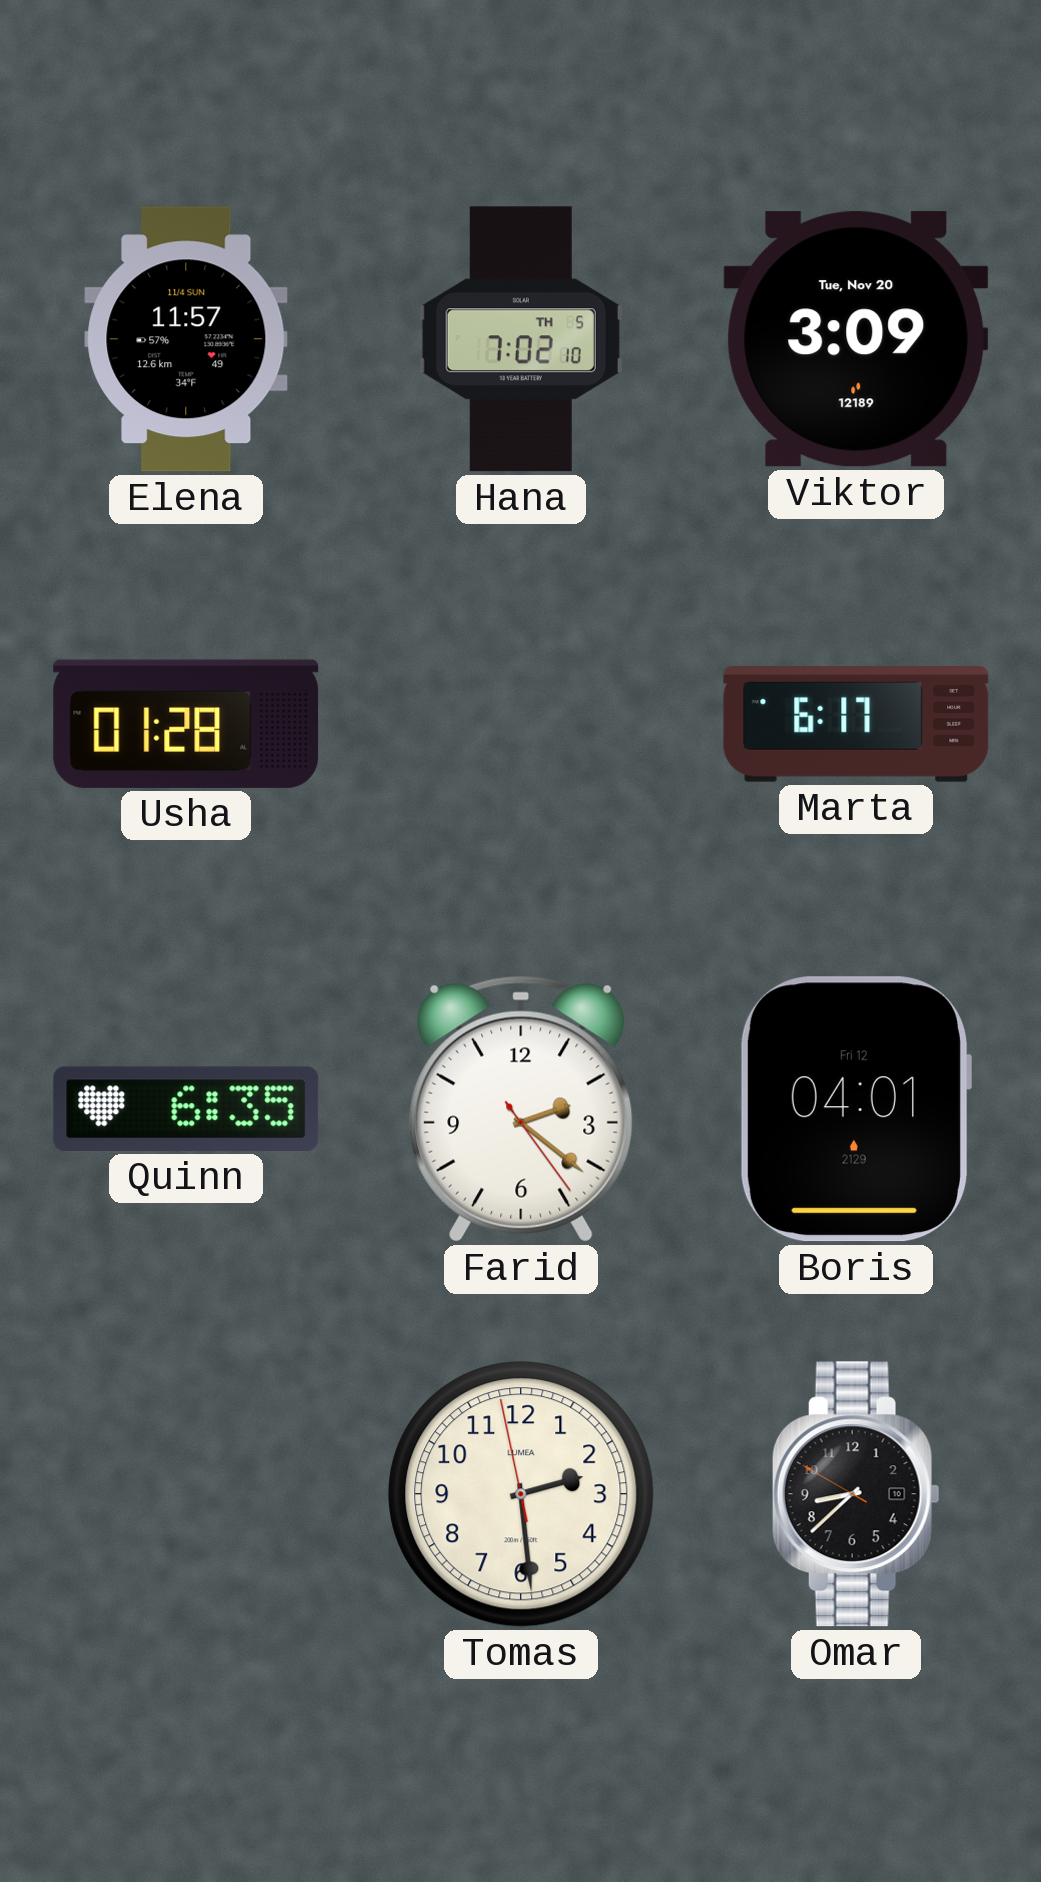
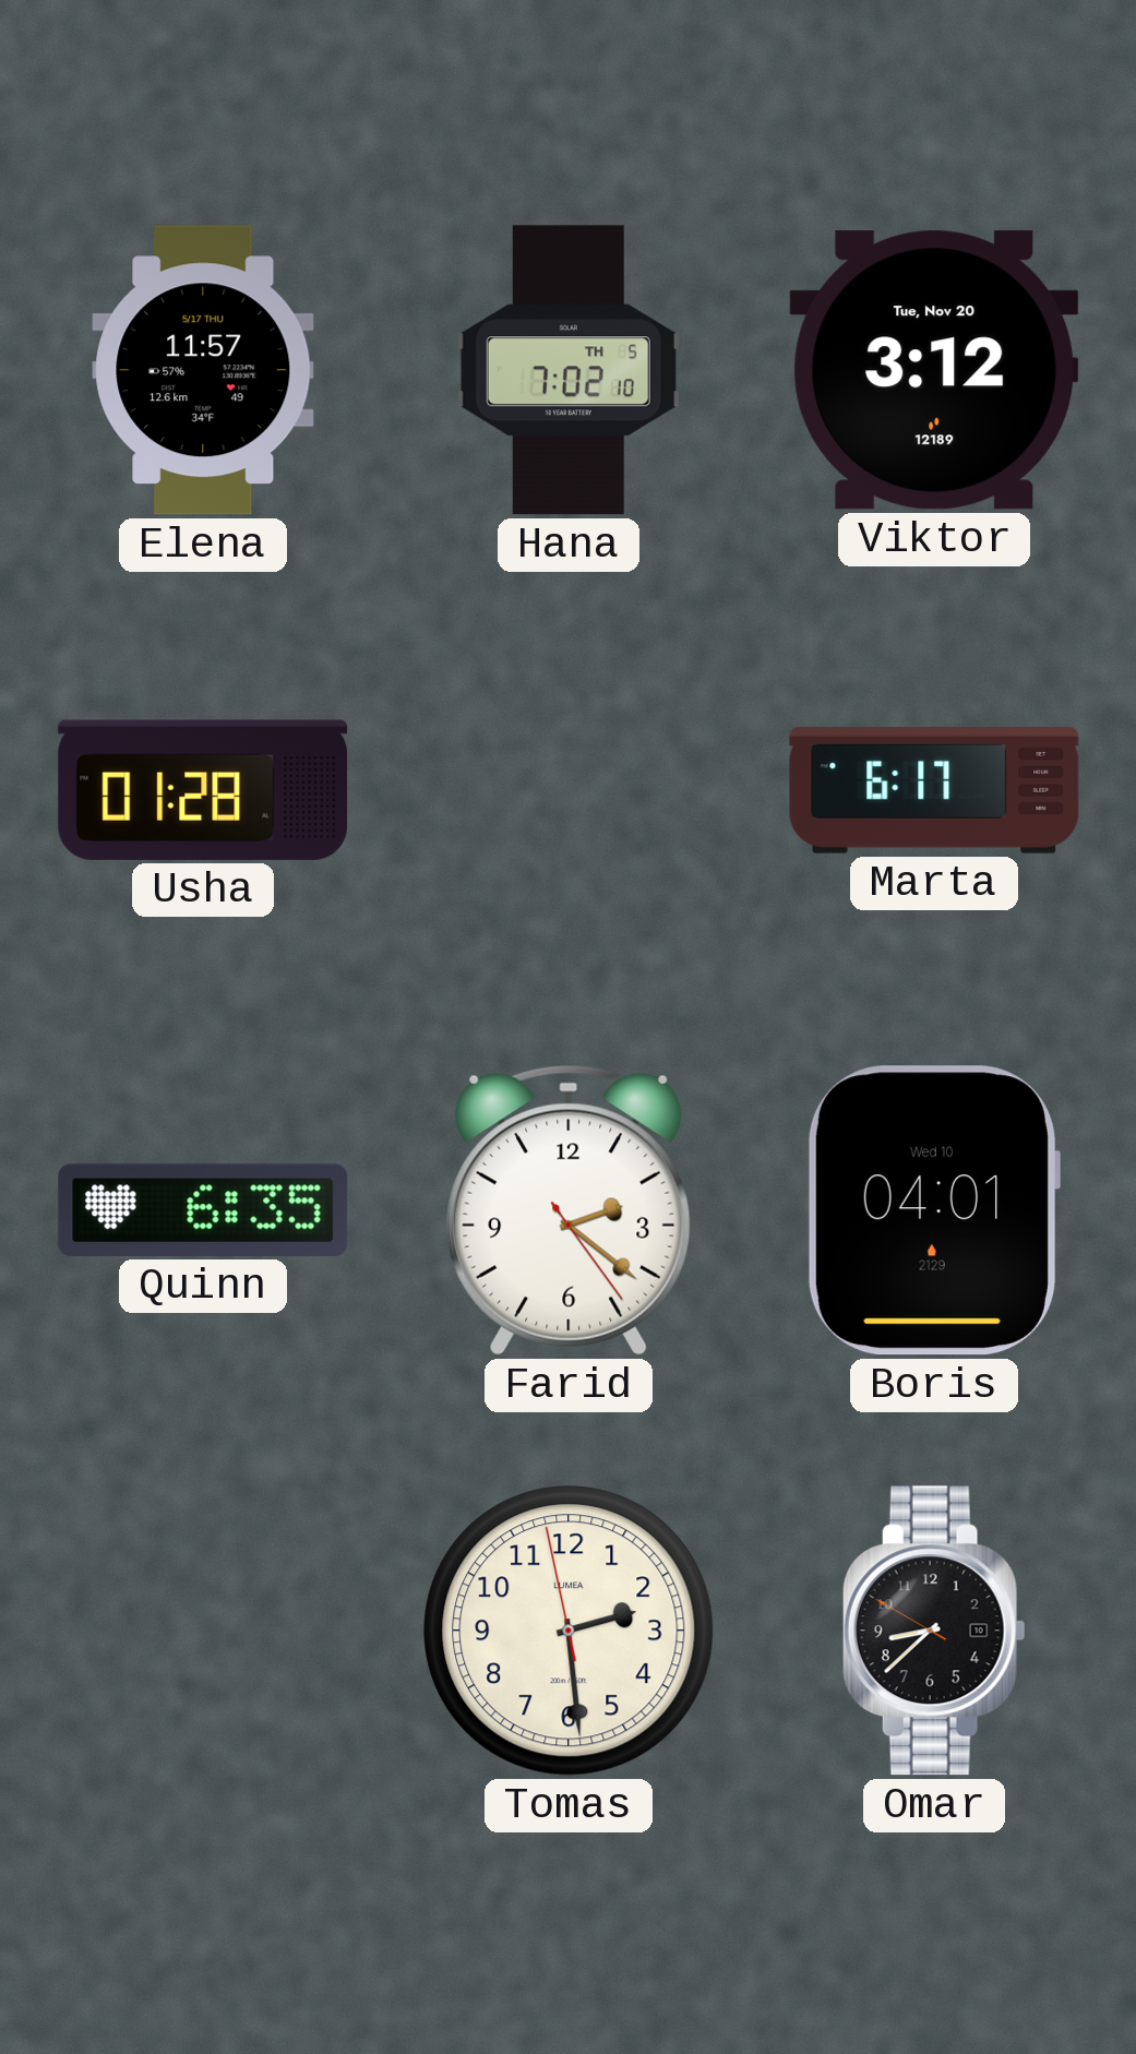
Elena date: 11/4 SUN -> 5/17 THU
Viktor: 3:09 -> 3:12
Boris date: Fri 12 -> Wed 10
